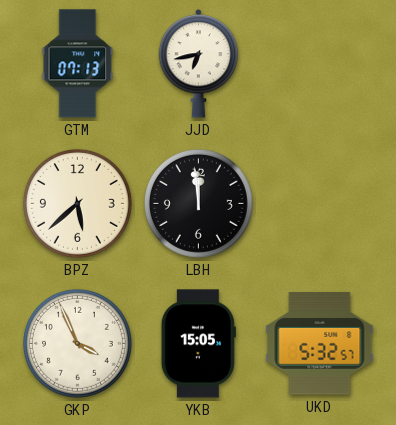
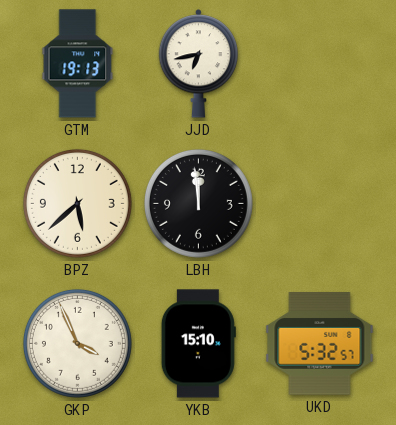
GTM: 07:13 -> 19:13
YKB: 15:05 -> 15:10
